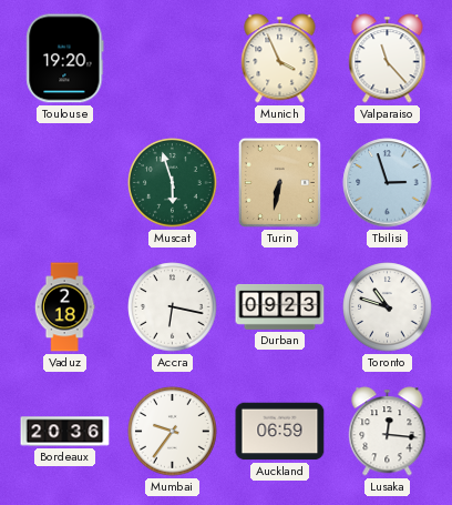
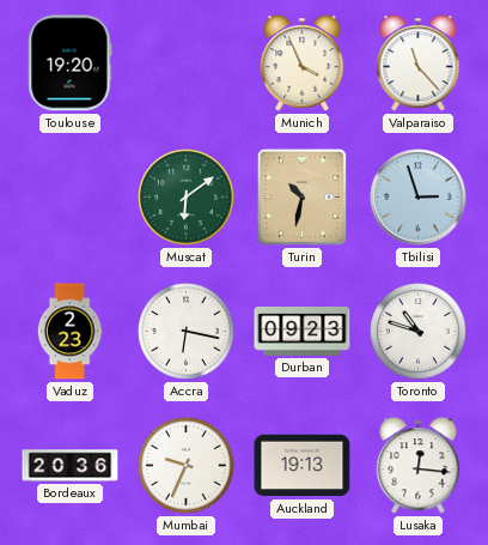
Muscat: 5:57 -> 6:09
Turin: 6:32 -> 10:32
Vaduz: 2:18 -> 2:23
Mumbai: 9:36 -> 9:34
Auckland: 06:59 -> 19:13
